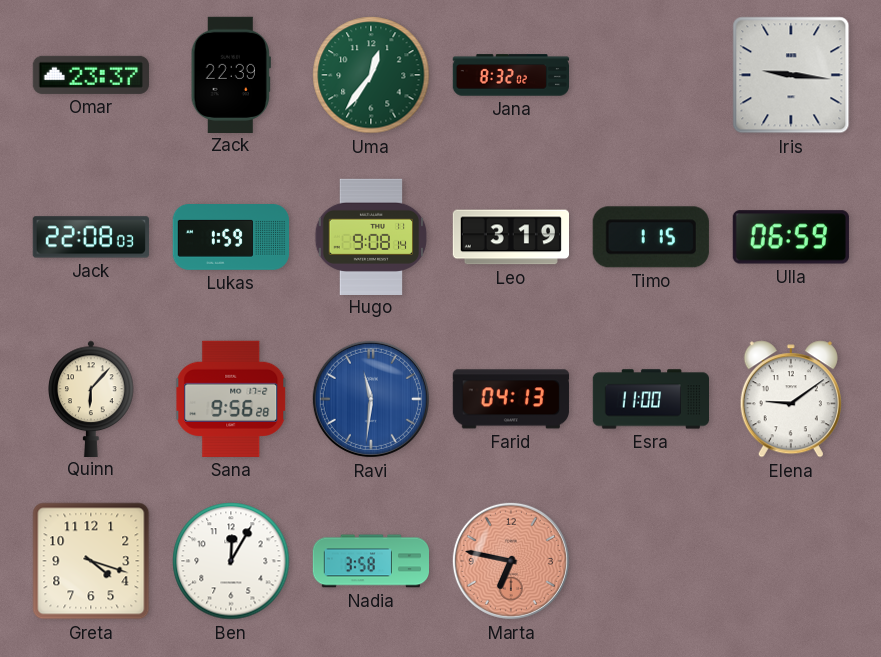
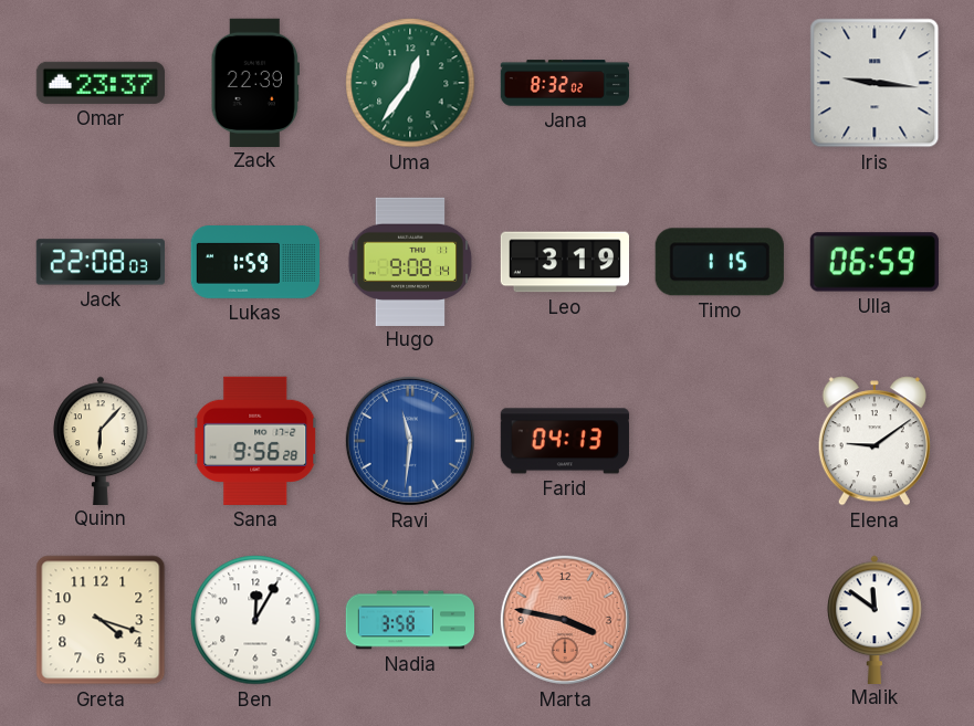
Esra: 11:00 -> none
Marta: 6:47 -> 3:47
Malik: none -> 11:51
